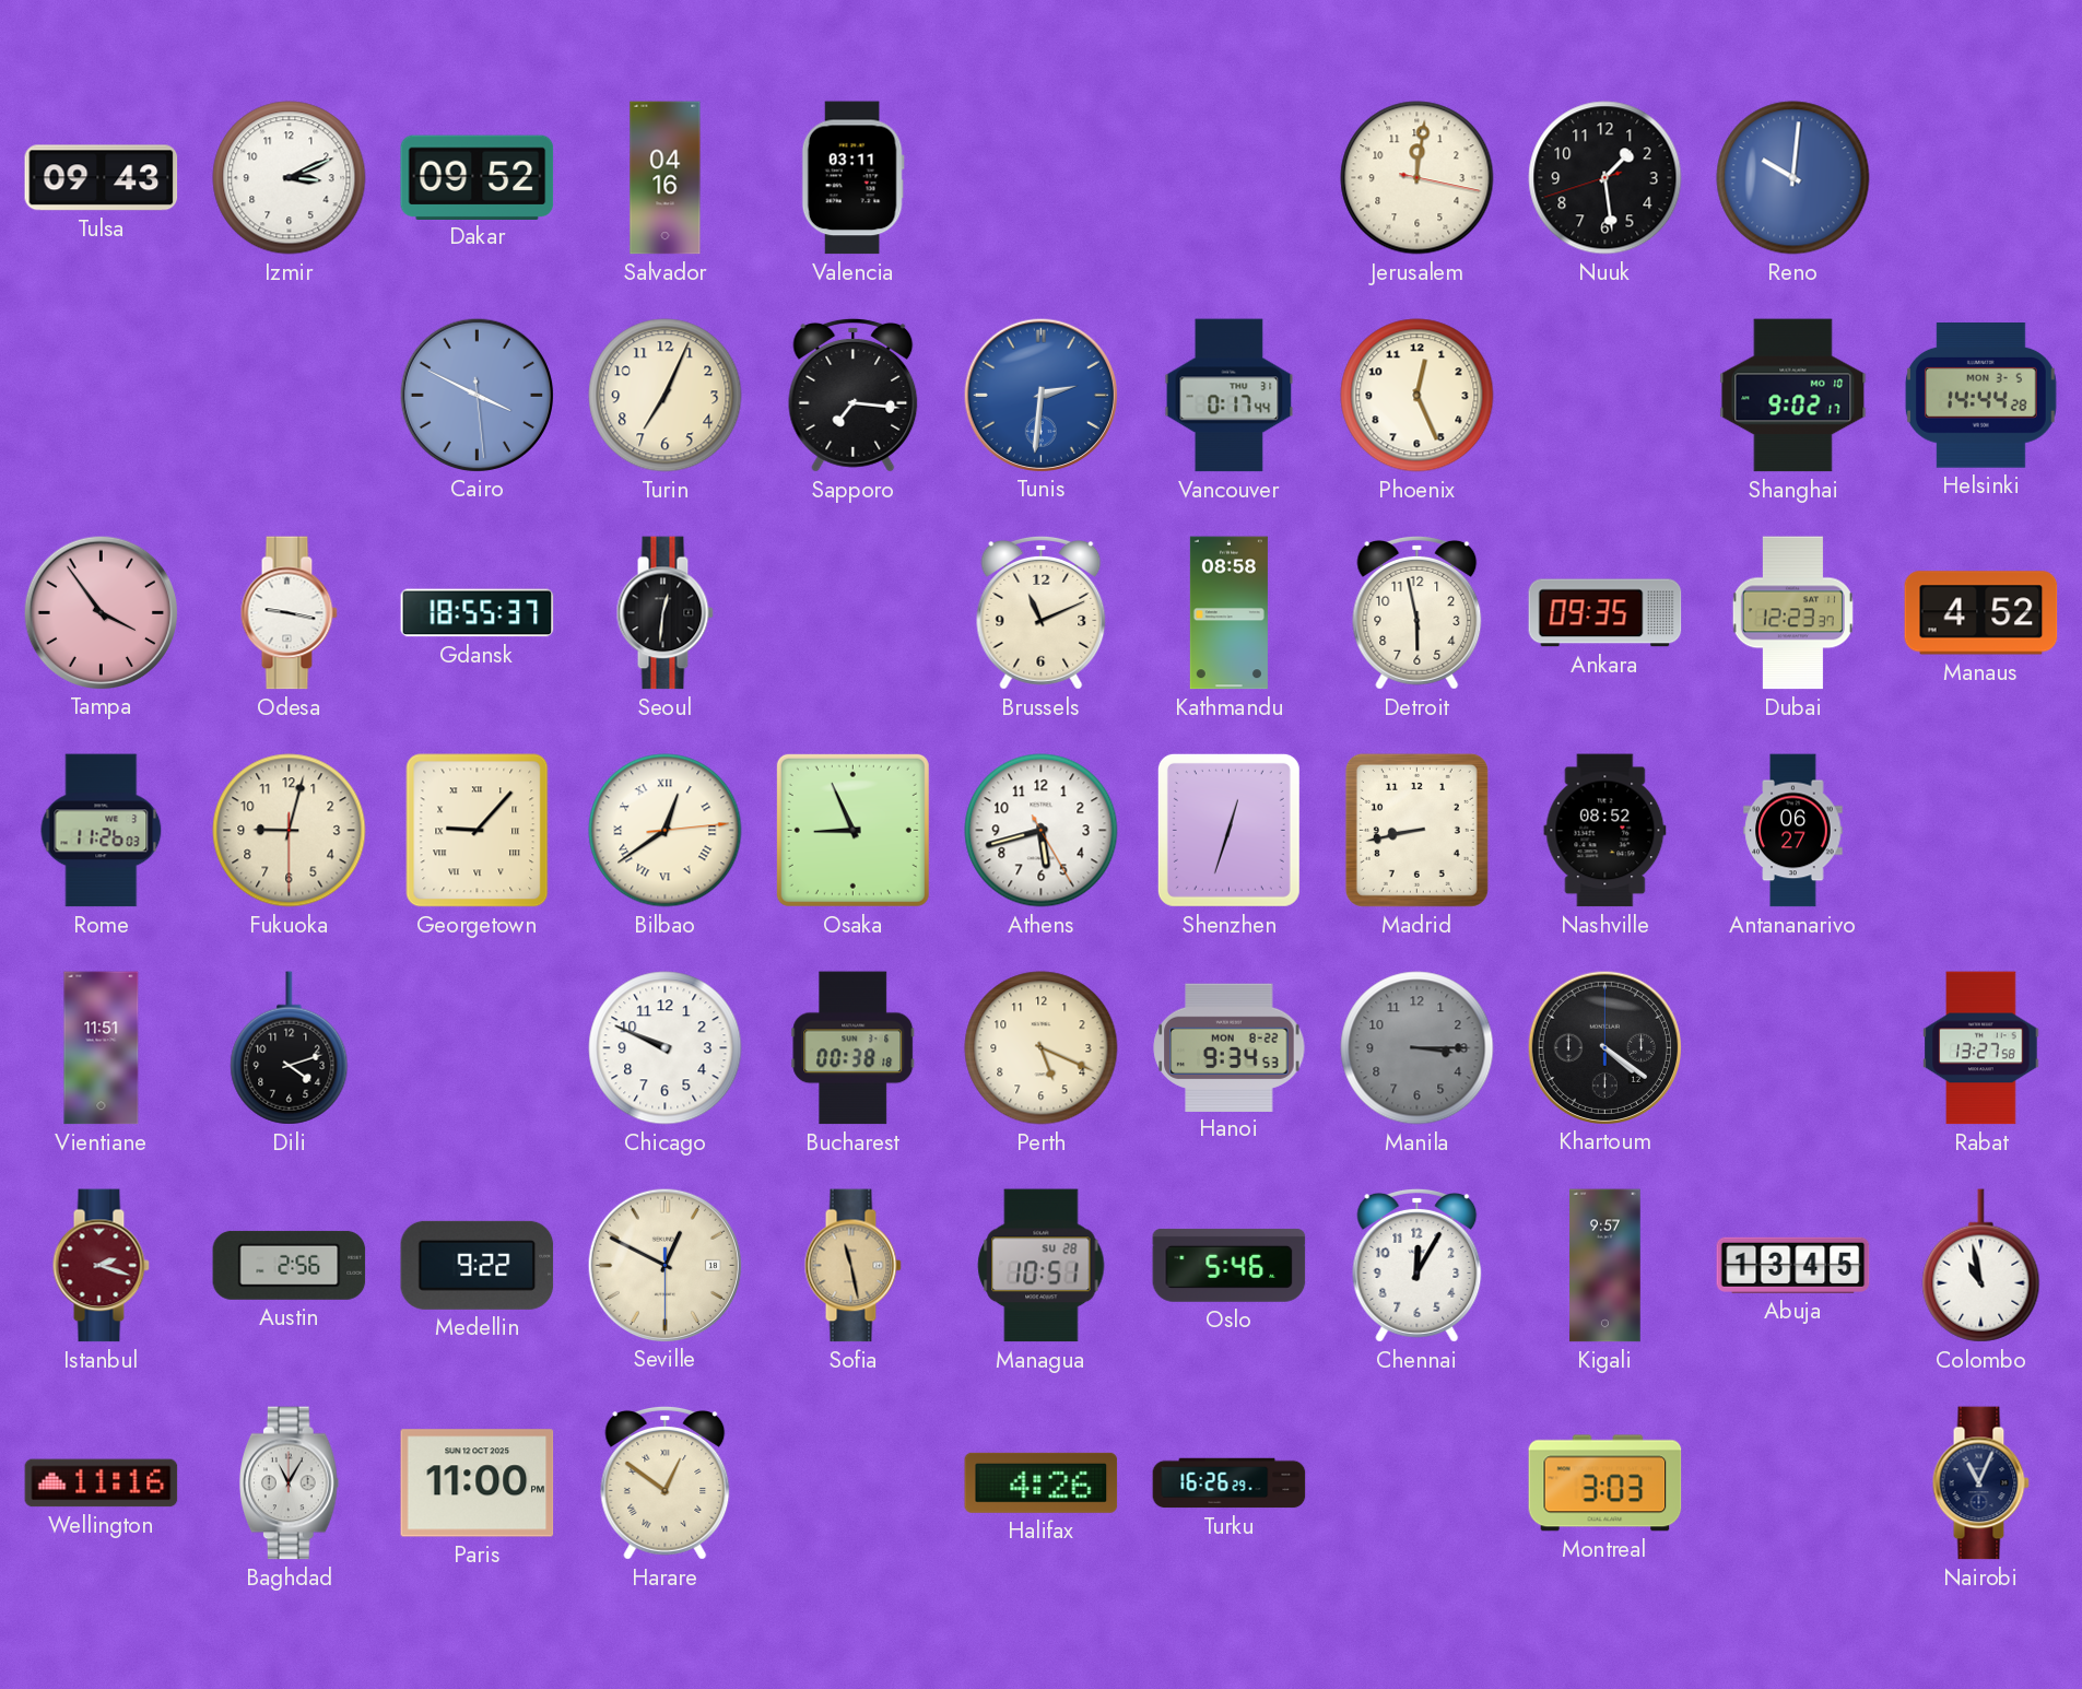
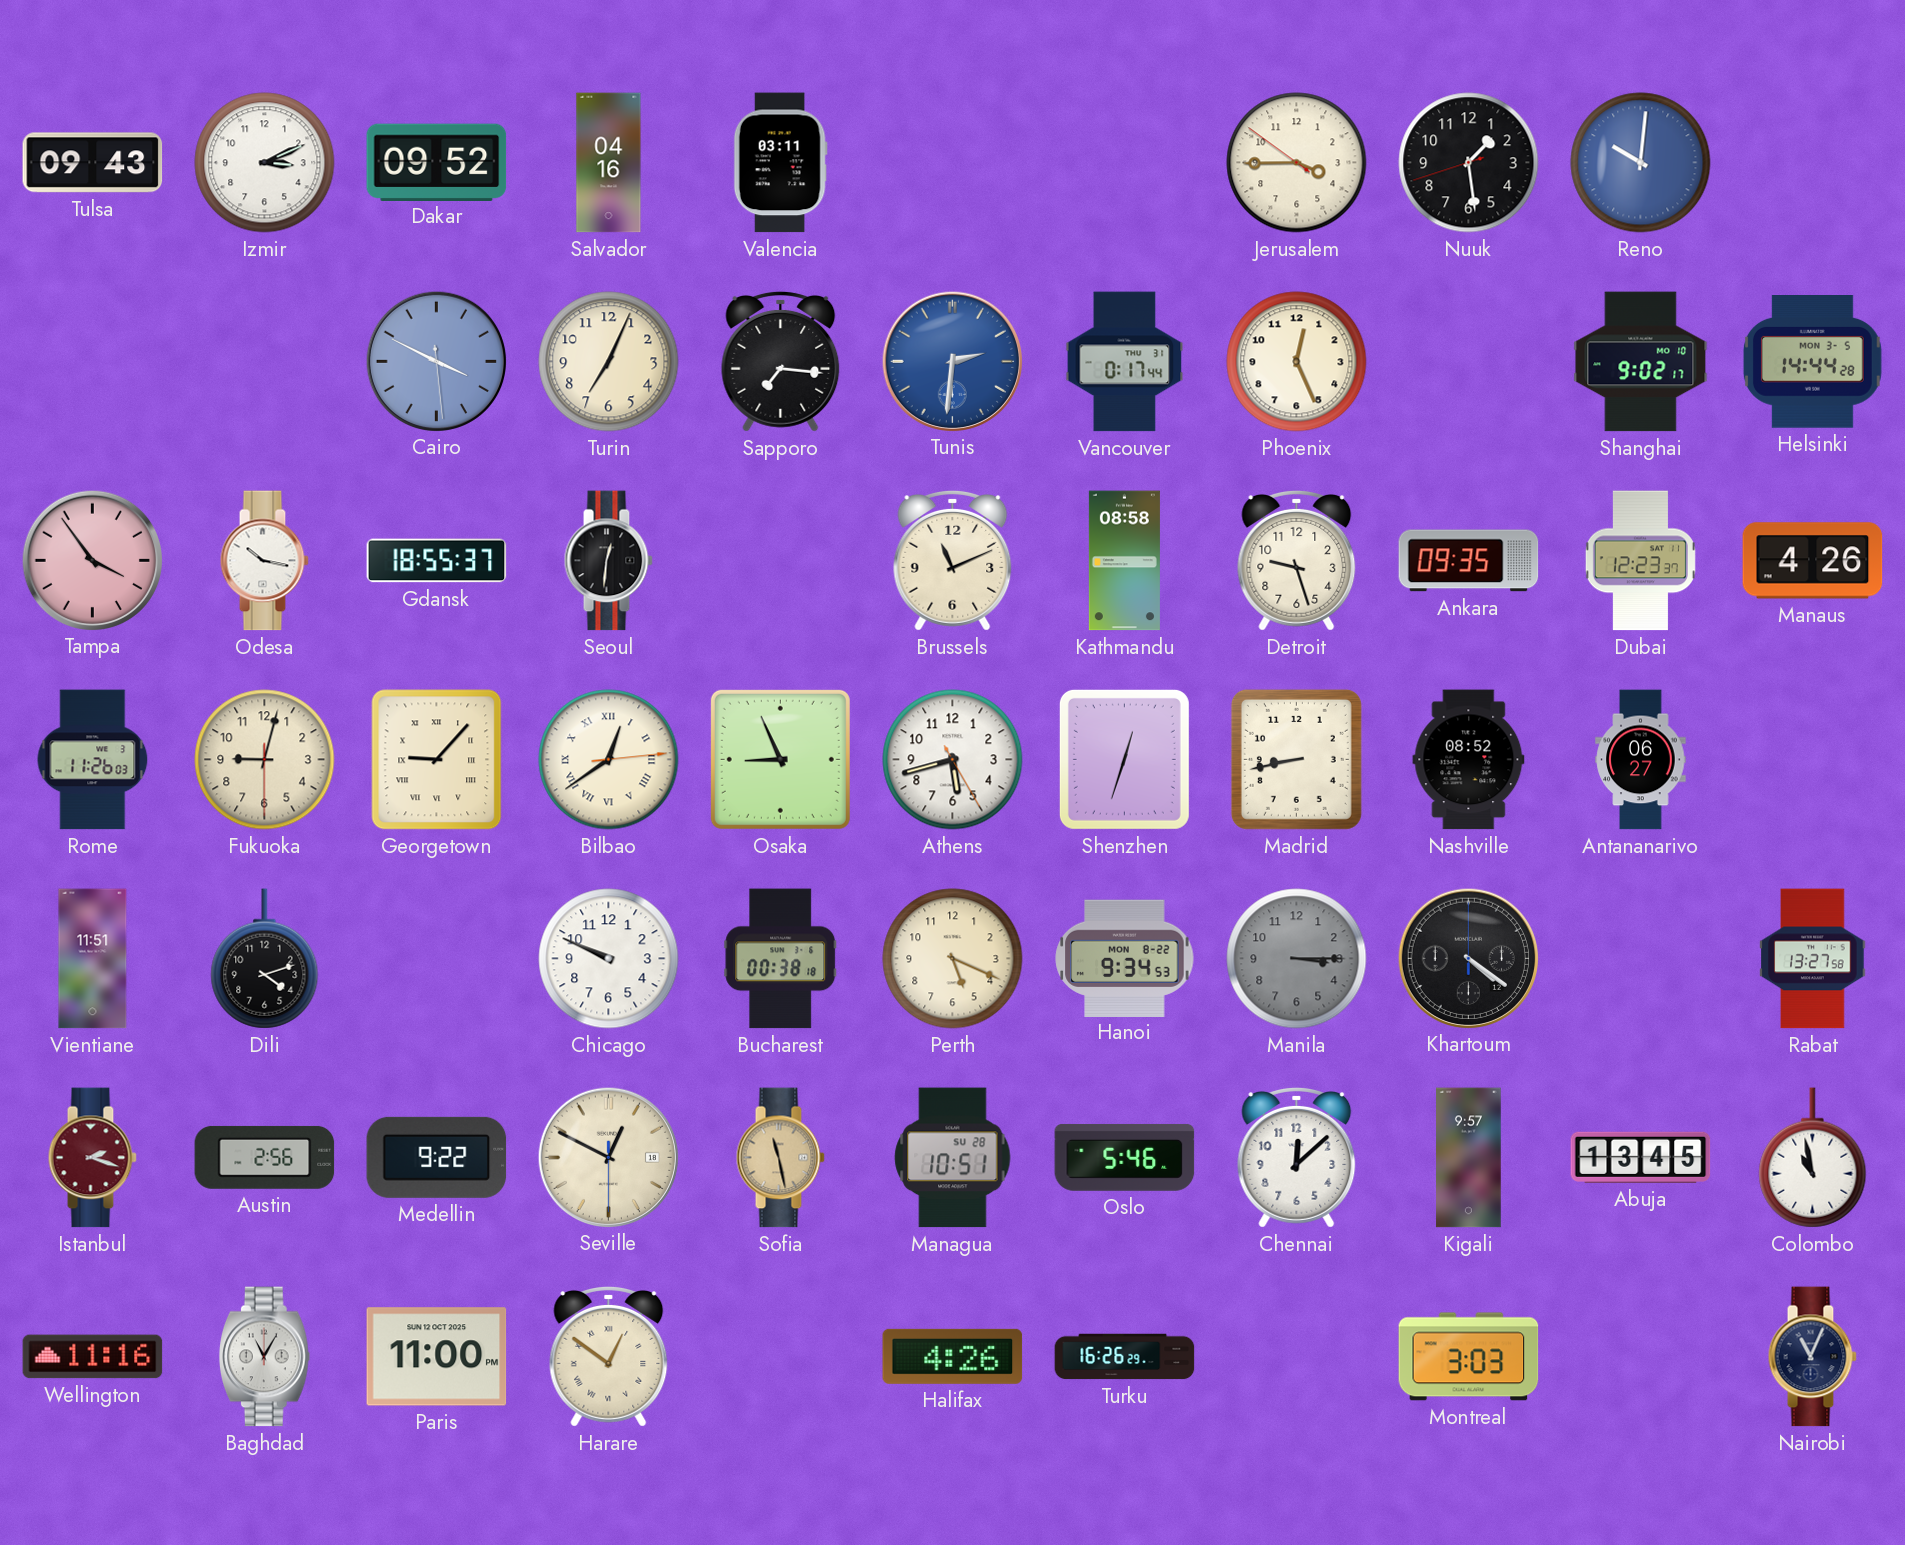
Jerusalem: 12:01 -> 3:44
Odesa: 9:17 -> 10:17
Detroit: 5:58 -> 9:27
Manaus: 4:52 -> 4:26
Chennai: 12:05 -> 12:08
